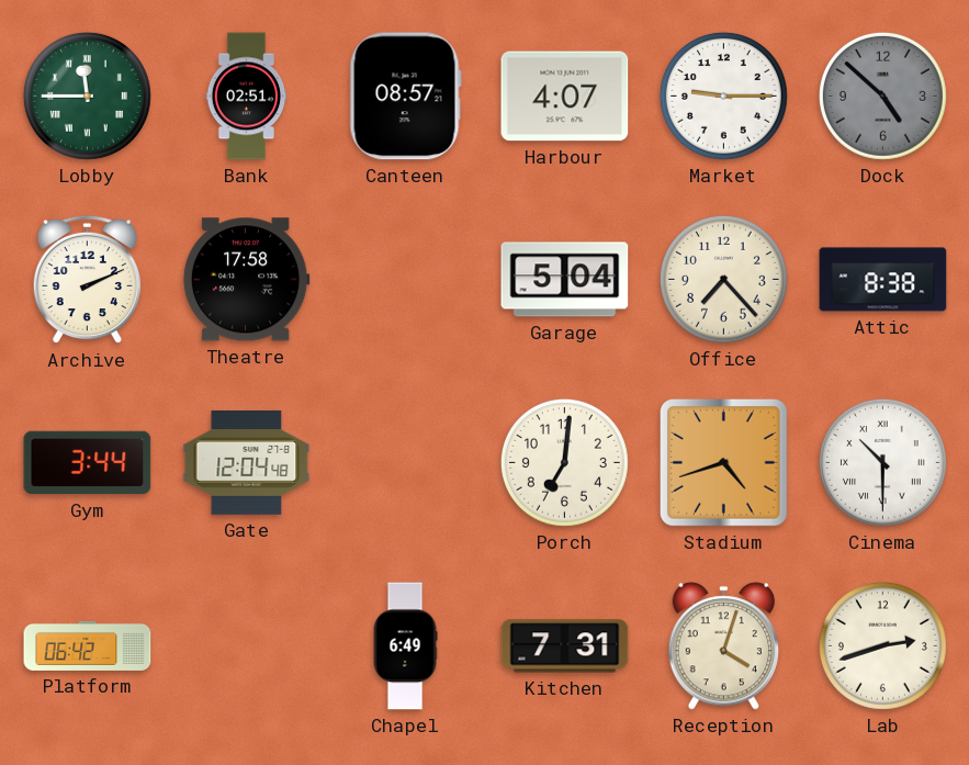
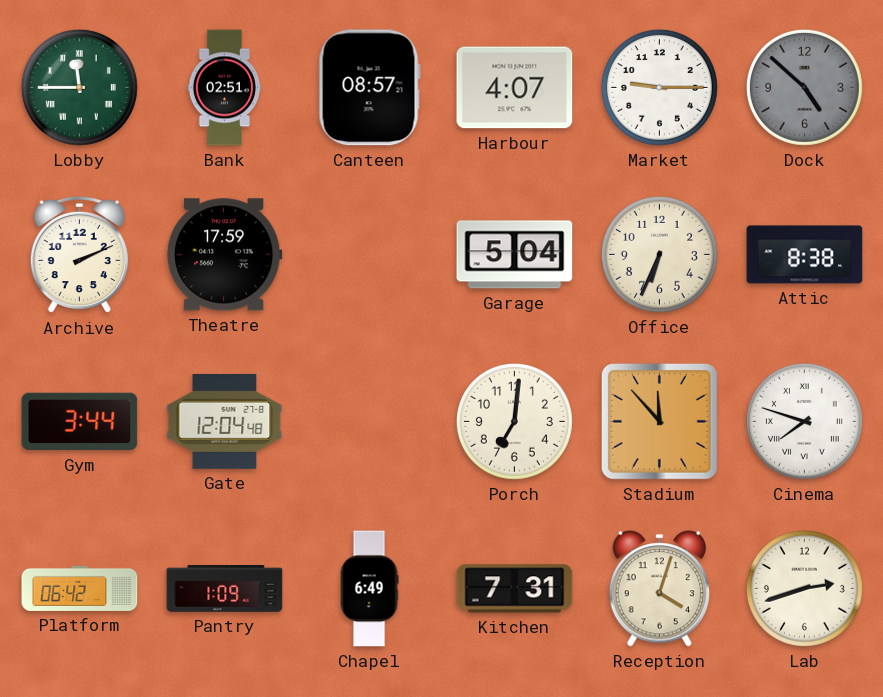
Theatre: 17:58 -> 17:59
Office: 7:23 -> 6:34
Stadium: 4:42 -> 11:53
Cinema: 10:30 -> 7:48
Pantry: none -> 1:09
